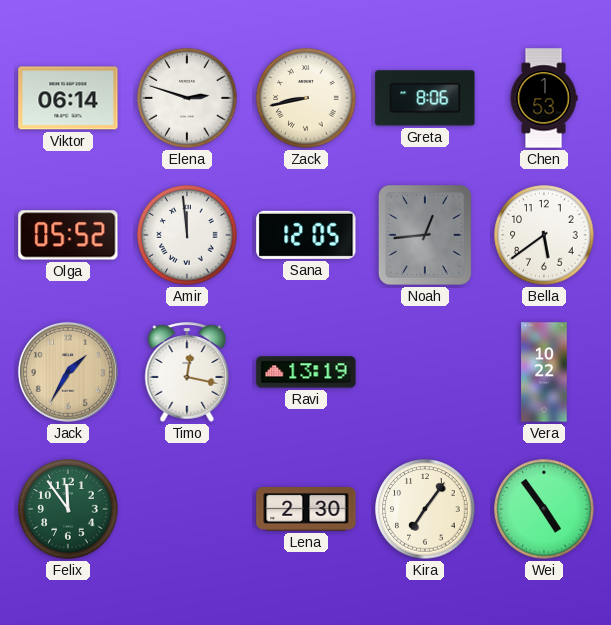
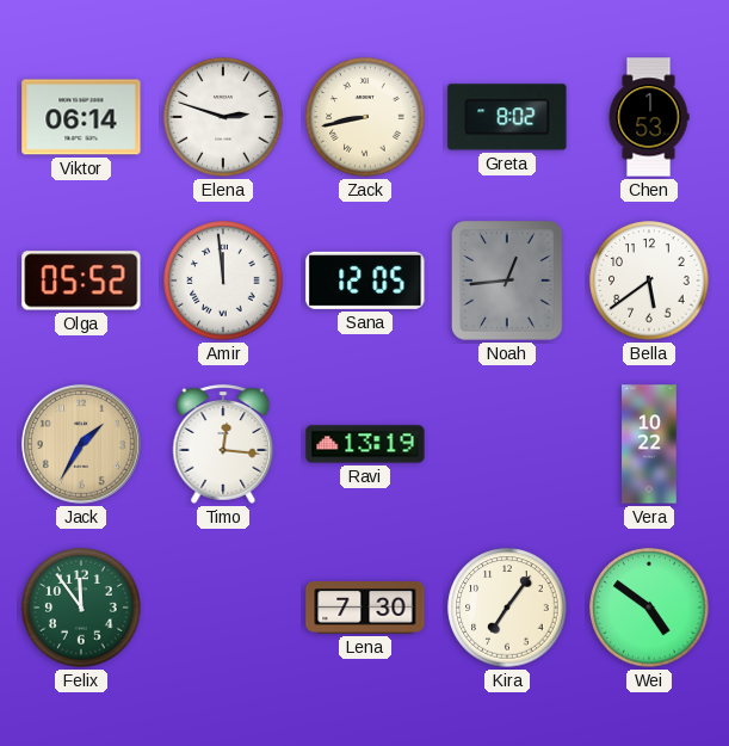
Greta: 8:06 -> 8:02
Timo: 12:17 -> 12:16
Lena: 2:30 -> 7:30
Wei: 4:54 -> 4:51
